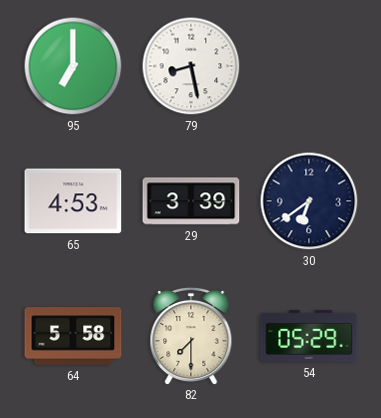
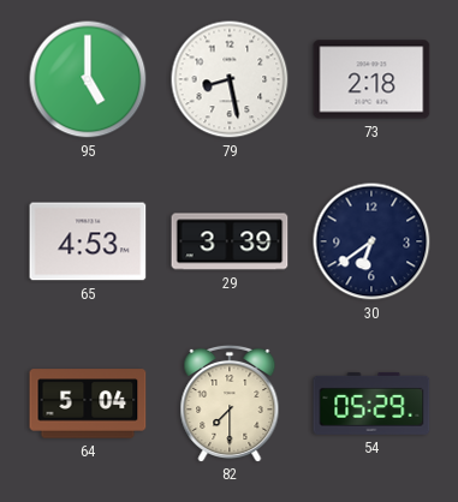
95: 7:00 -> 5:00
73: none -> 2:18
64: 5:58 -> 5:04
